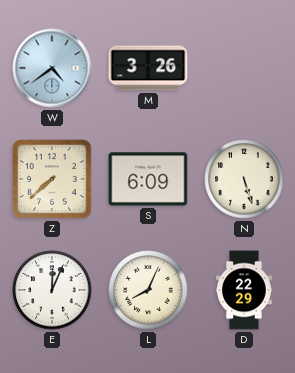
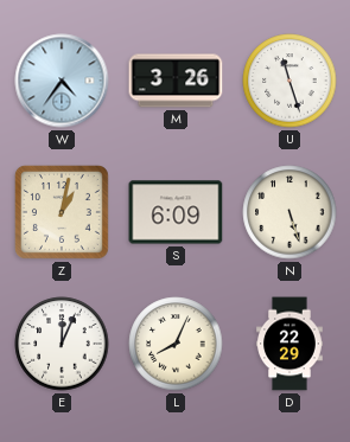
W: 4:39 -> 4:36
U: none -> 11:27
Z: 7:38 -> 1:02
